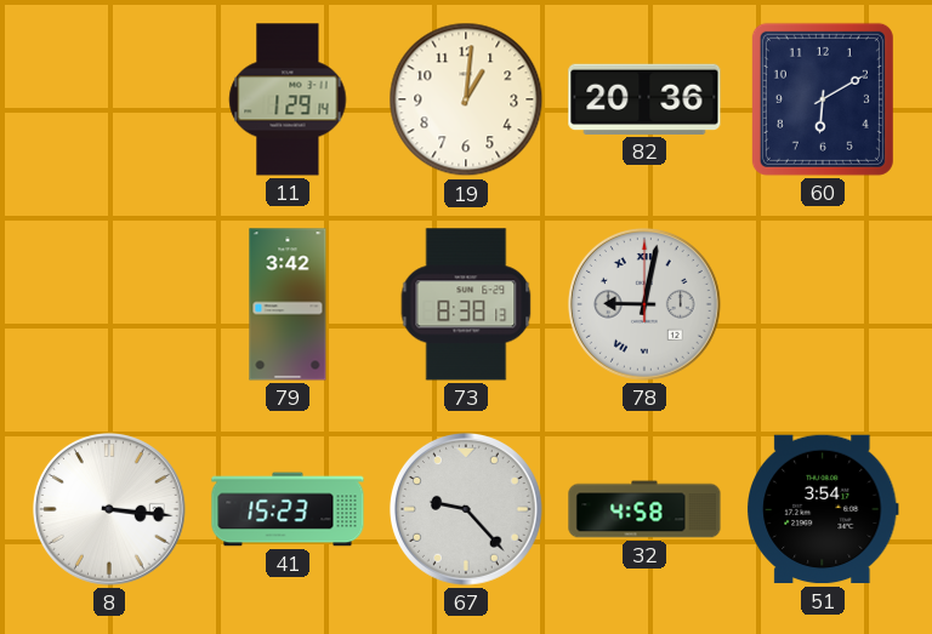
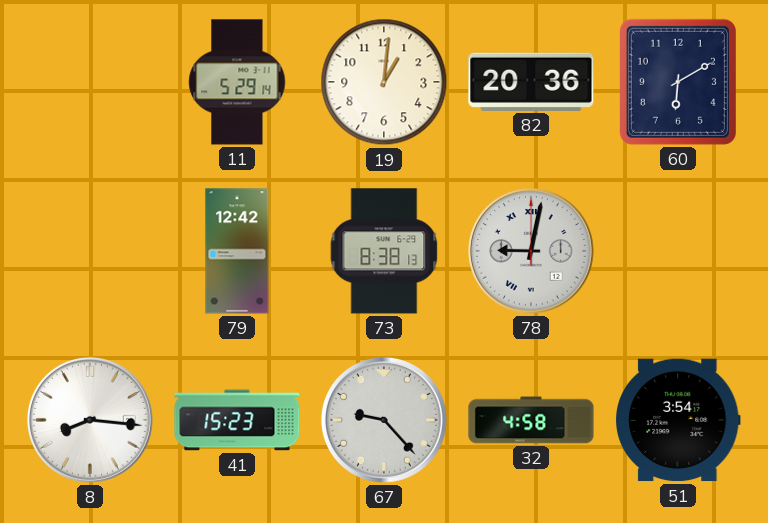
11: 1:29 -> 5:29
79: 3:42 -> 12:42
8: 3:16 -> 8:16
